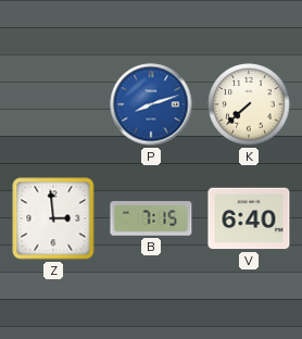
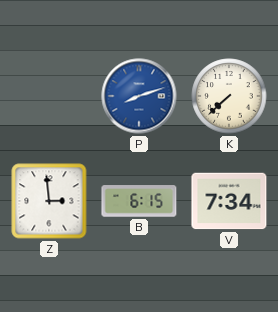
B: 7:15 -> 6:15
V: 6:40 -> 7:34
